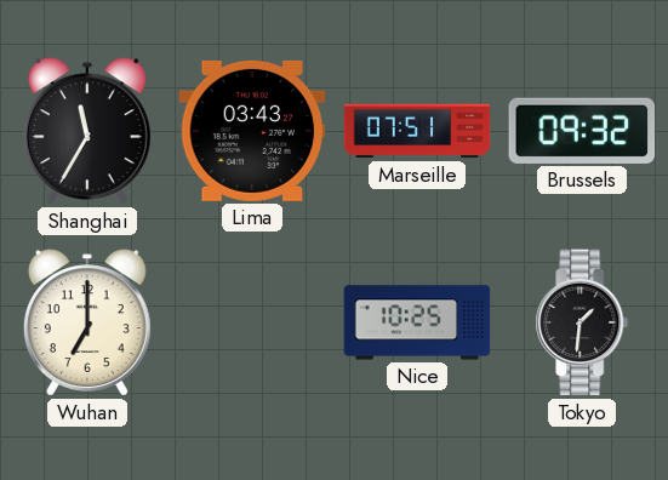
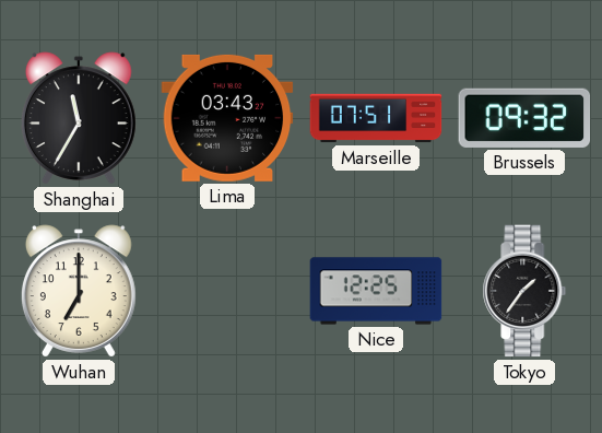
Nice: 10:25 -> 12:25
Tokyo: 1:31 -> 1:36
